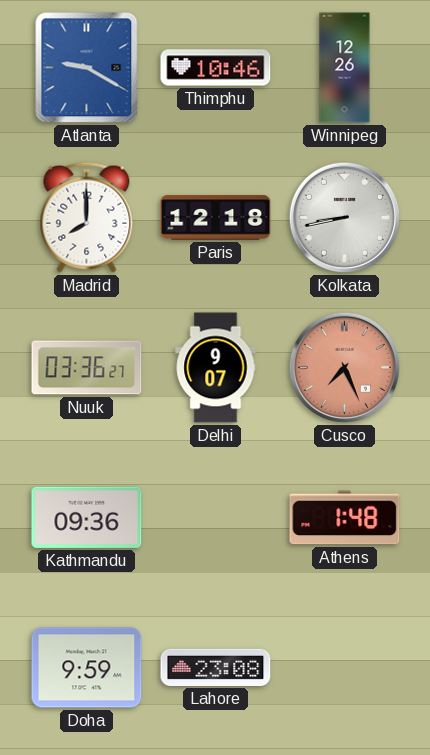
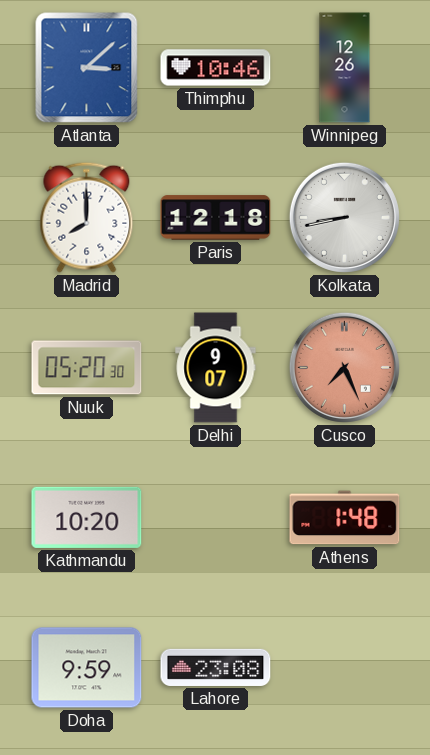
Atlanta: 9:20 -> 3:08
Nuuk: 03:36 -> 05:20
Kathmandu: 09:36 -> 10:20
